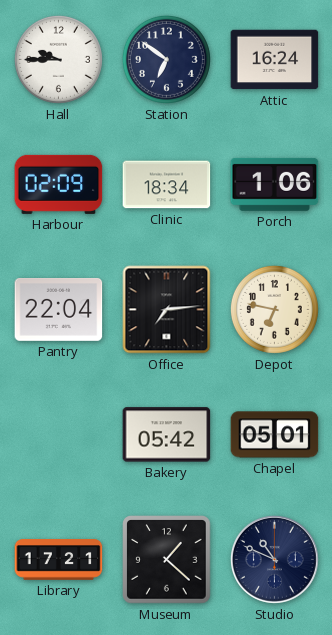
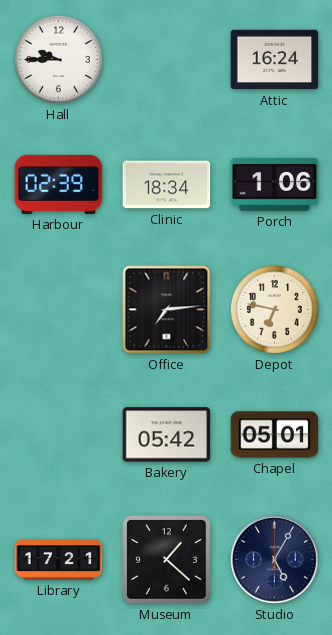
Station: 6:51 -> none
Harbour: 02:09 -> 02:39
Pantry: 22:04 -> none
Studio: 10:49 -> 5:05
